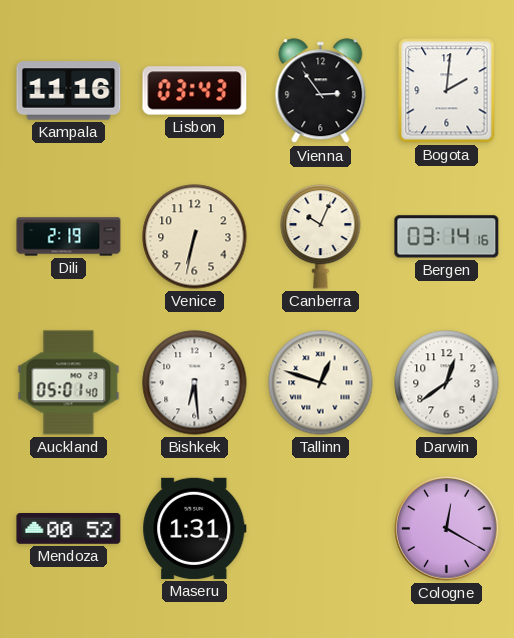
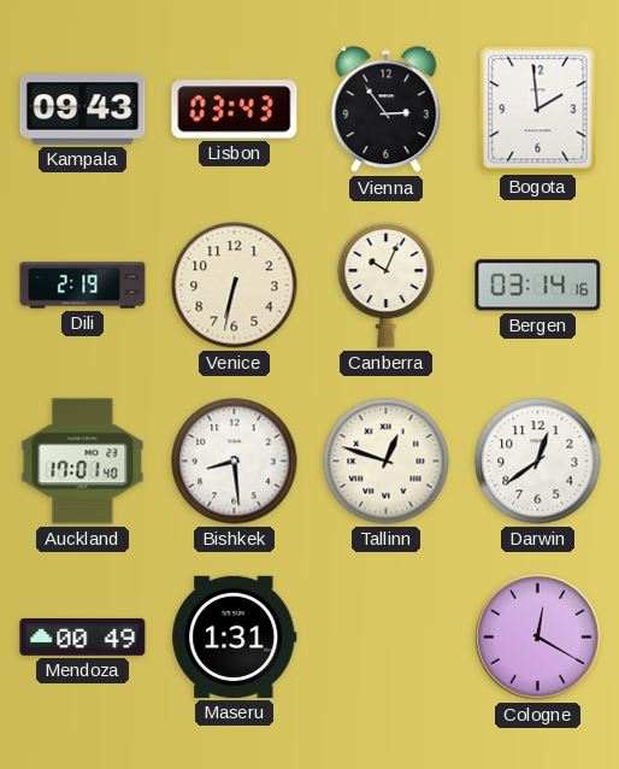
Kampala: 11:16 -> 09:43
Bogota: 2:01 -> 1:59
Auckland: 05:01 -> 17:01
Bishkek: 6:29 -> 8:29
Mendoza: 00:52 -> 00:49
